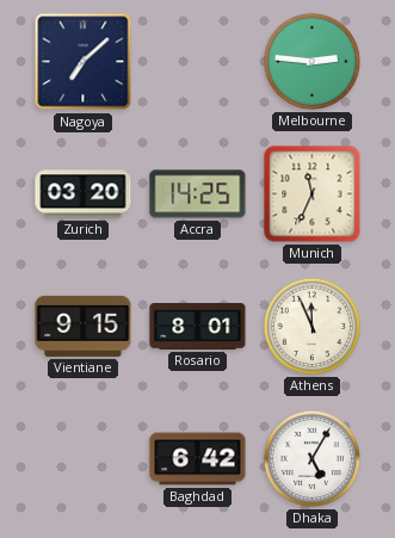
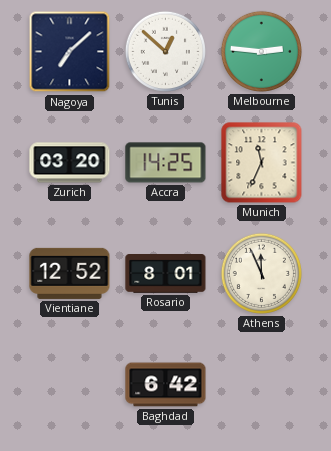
Tunis: none -> 12:52
Vientiane: 9:15 -> 12:52
Dhaka: 5:05 -> none
